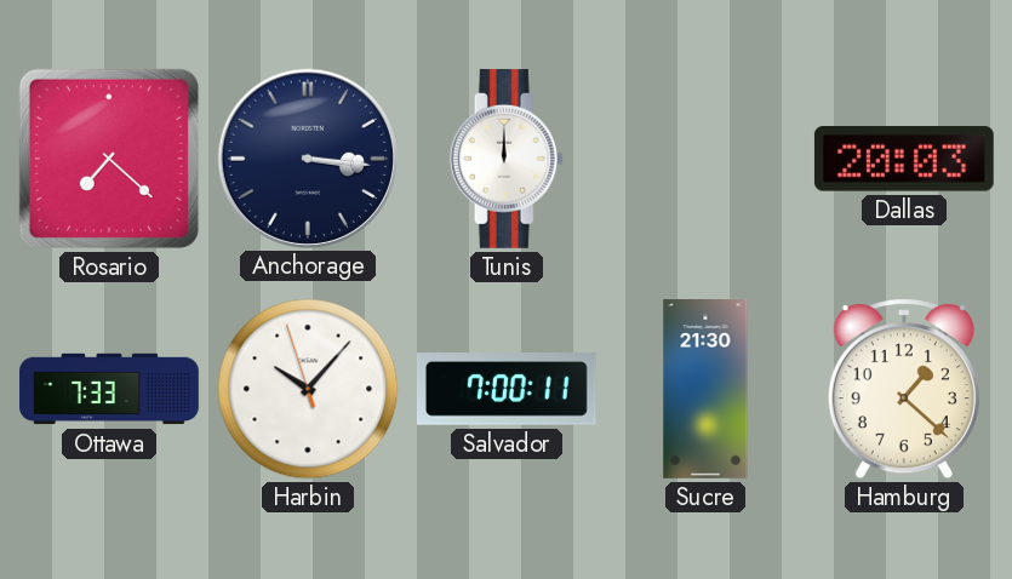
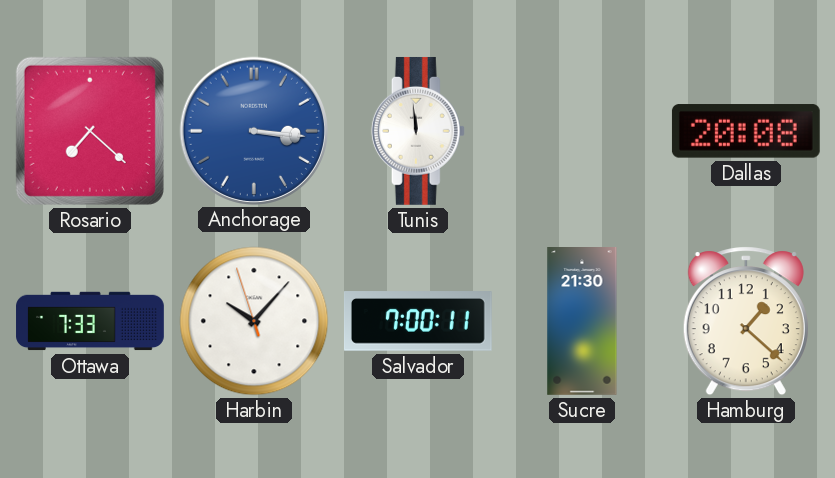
Anchorage dial: navy -> blue
Tunis: 12:00 -> 11:59
Dallas: 20:03 -> 20:08
